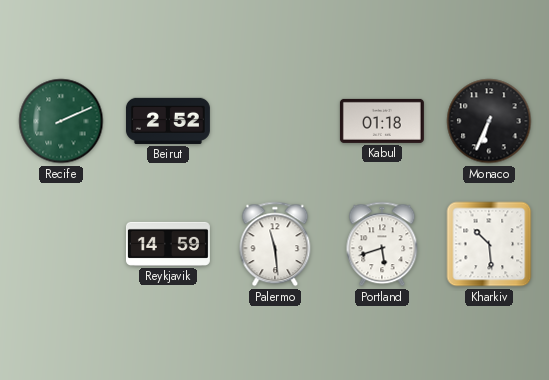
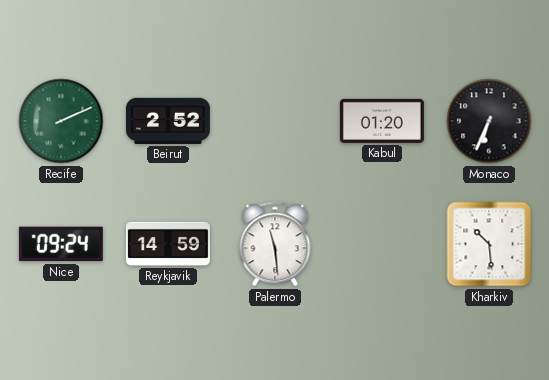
Kabul: 01:18 -> 01:20
Nice: none -> 09:24
Portland: 5:42 -> none
